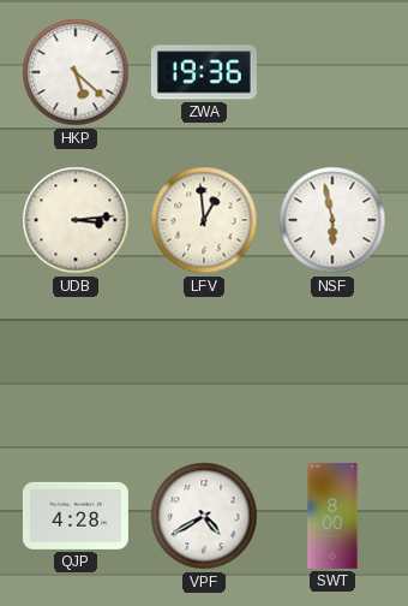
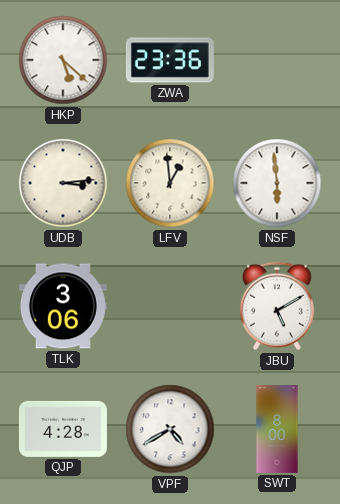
ZWA: 19:36 -> 23:36
NSF: 5:58 -> 5:59
TLK: none -> 3:06
JBU: none -> 5:10
